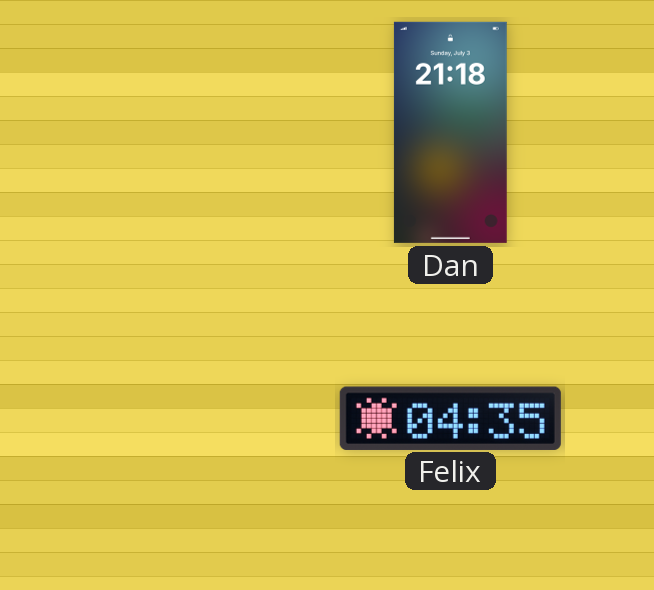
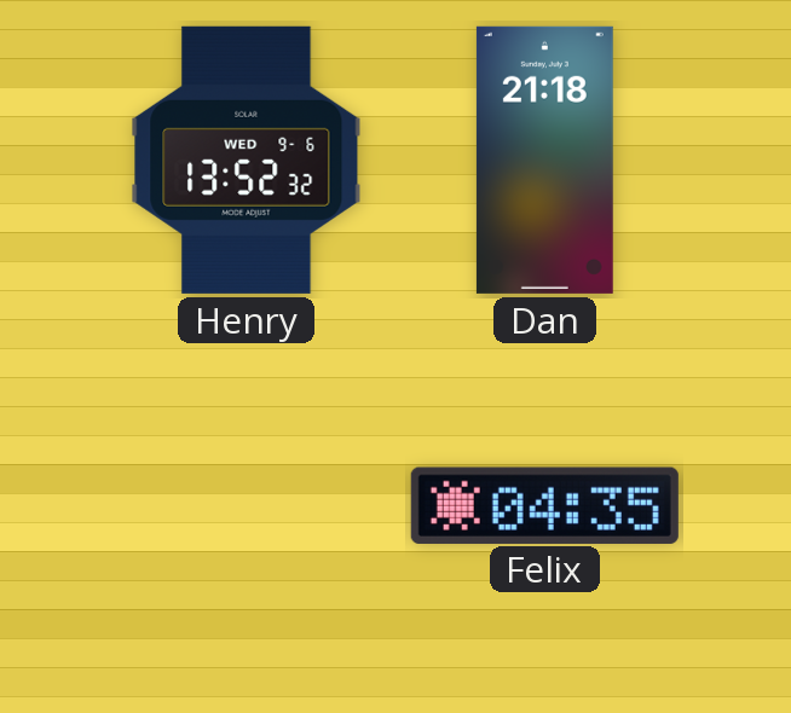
Henry: none -> 13:52
